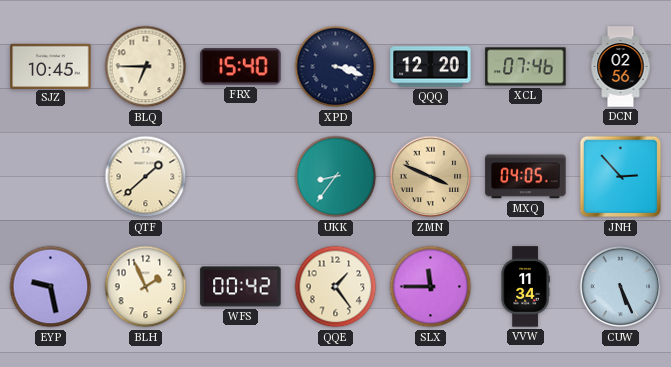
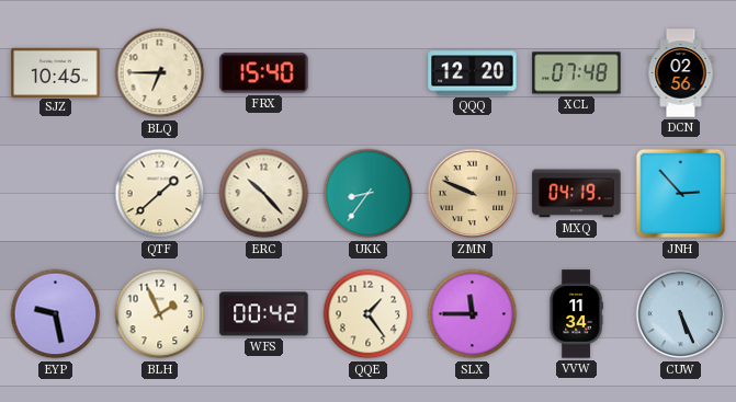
XPD: 3:18 -> none
XCL: 07:46 -> 07:48
ERC: none -> 10:23
ZMN: 3:49 -> 9:49
MXQ: 04:05 -> 04:19
